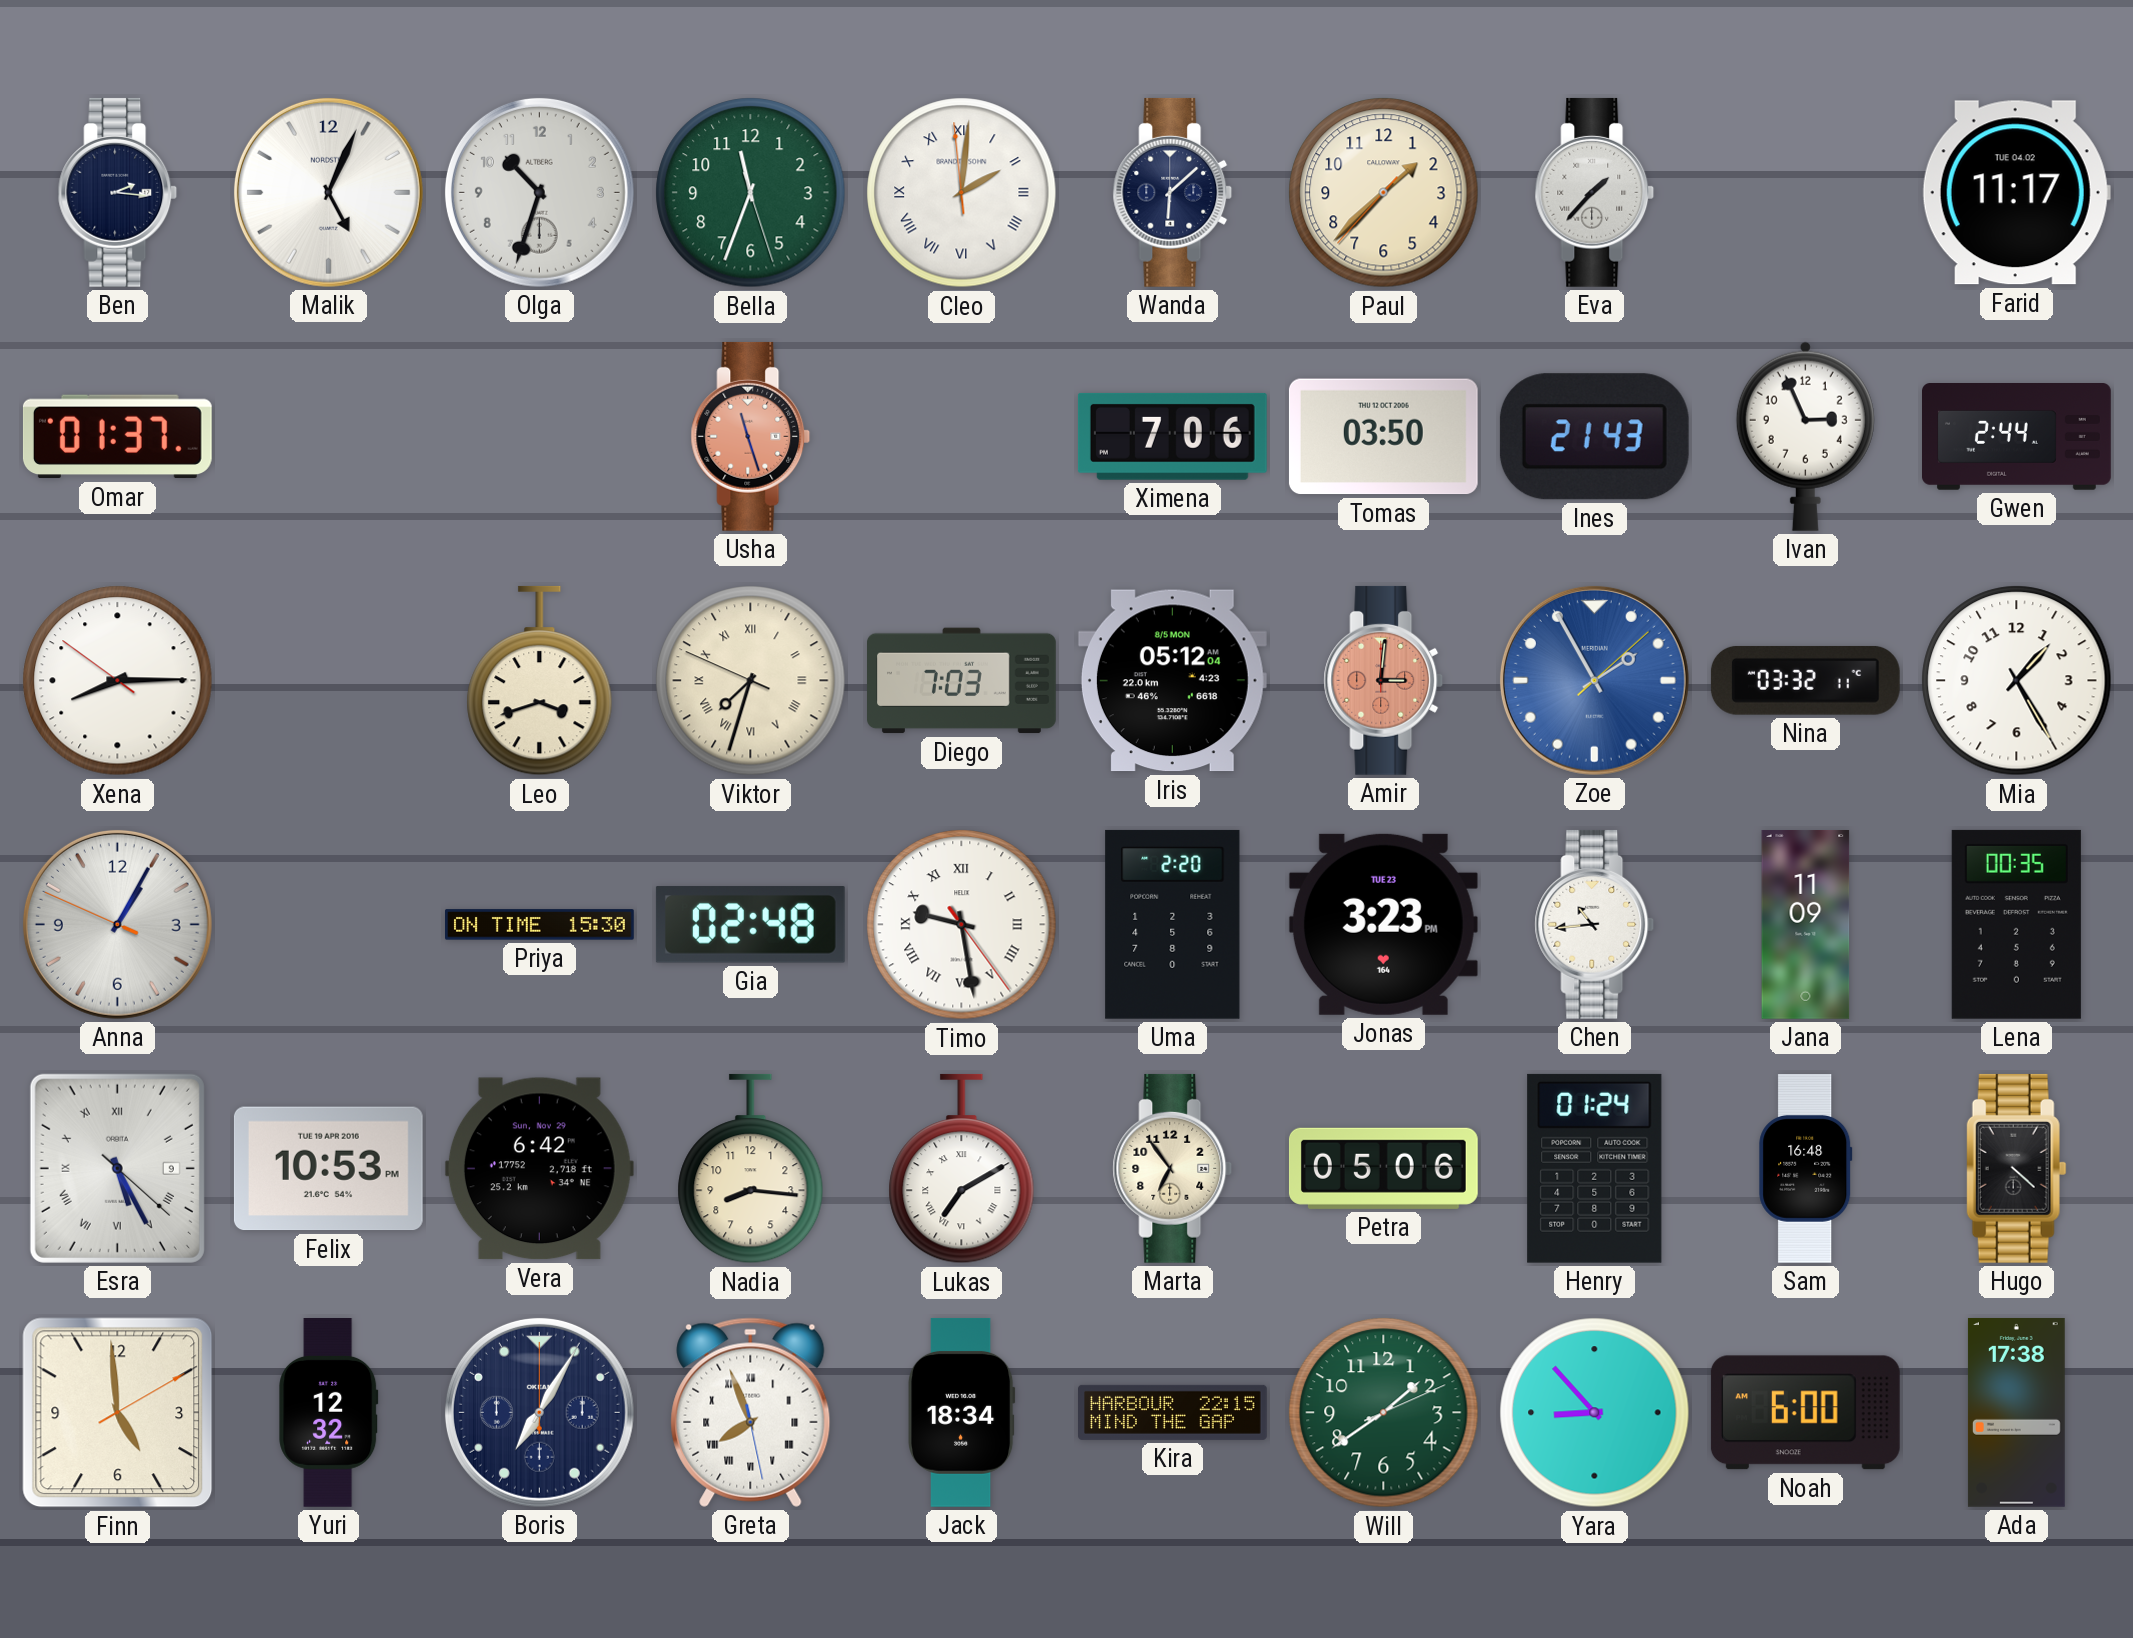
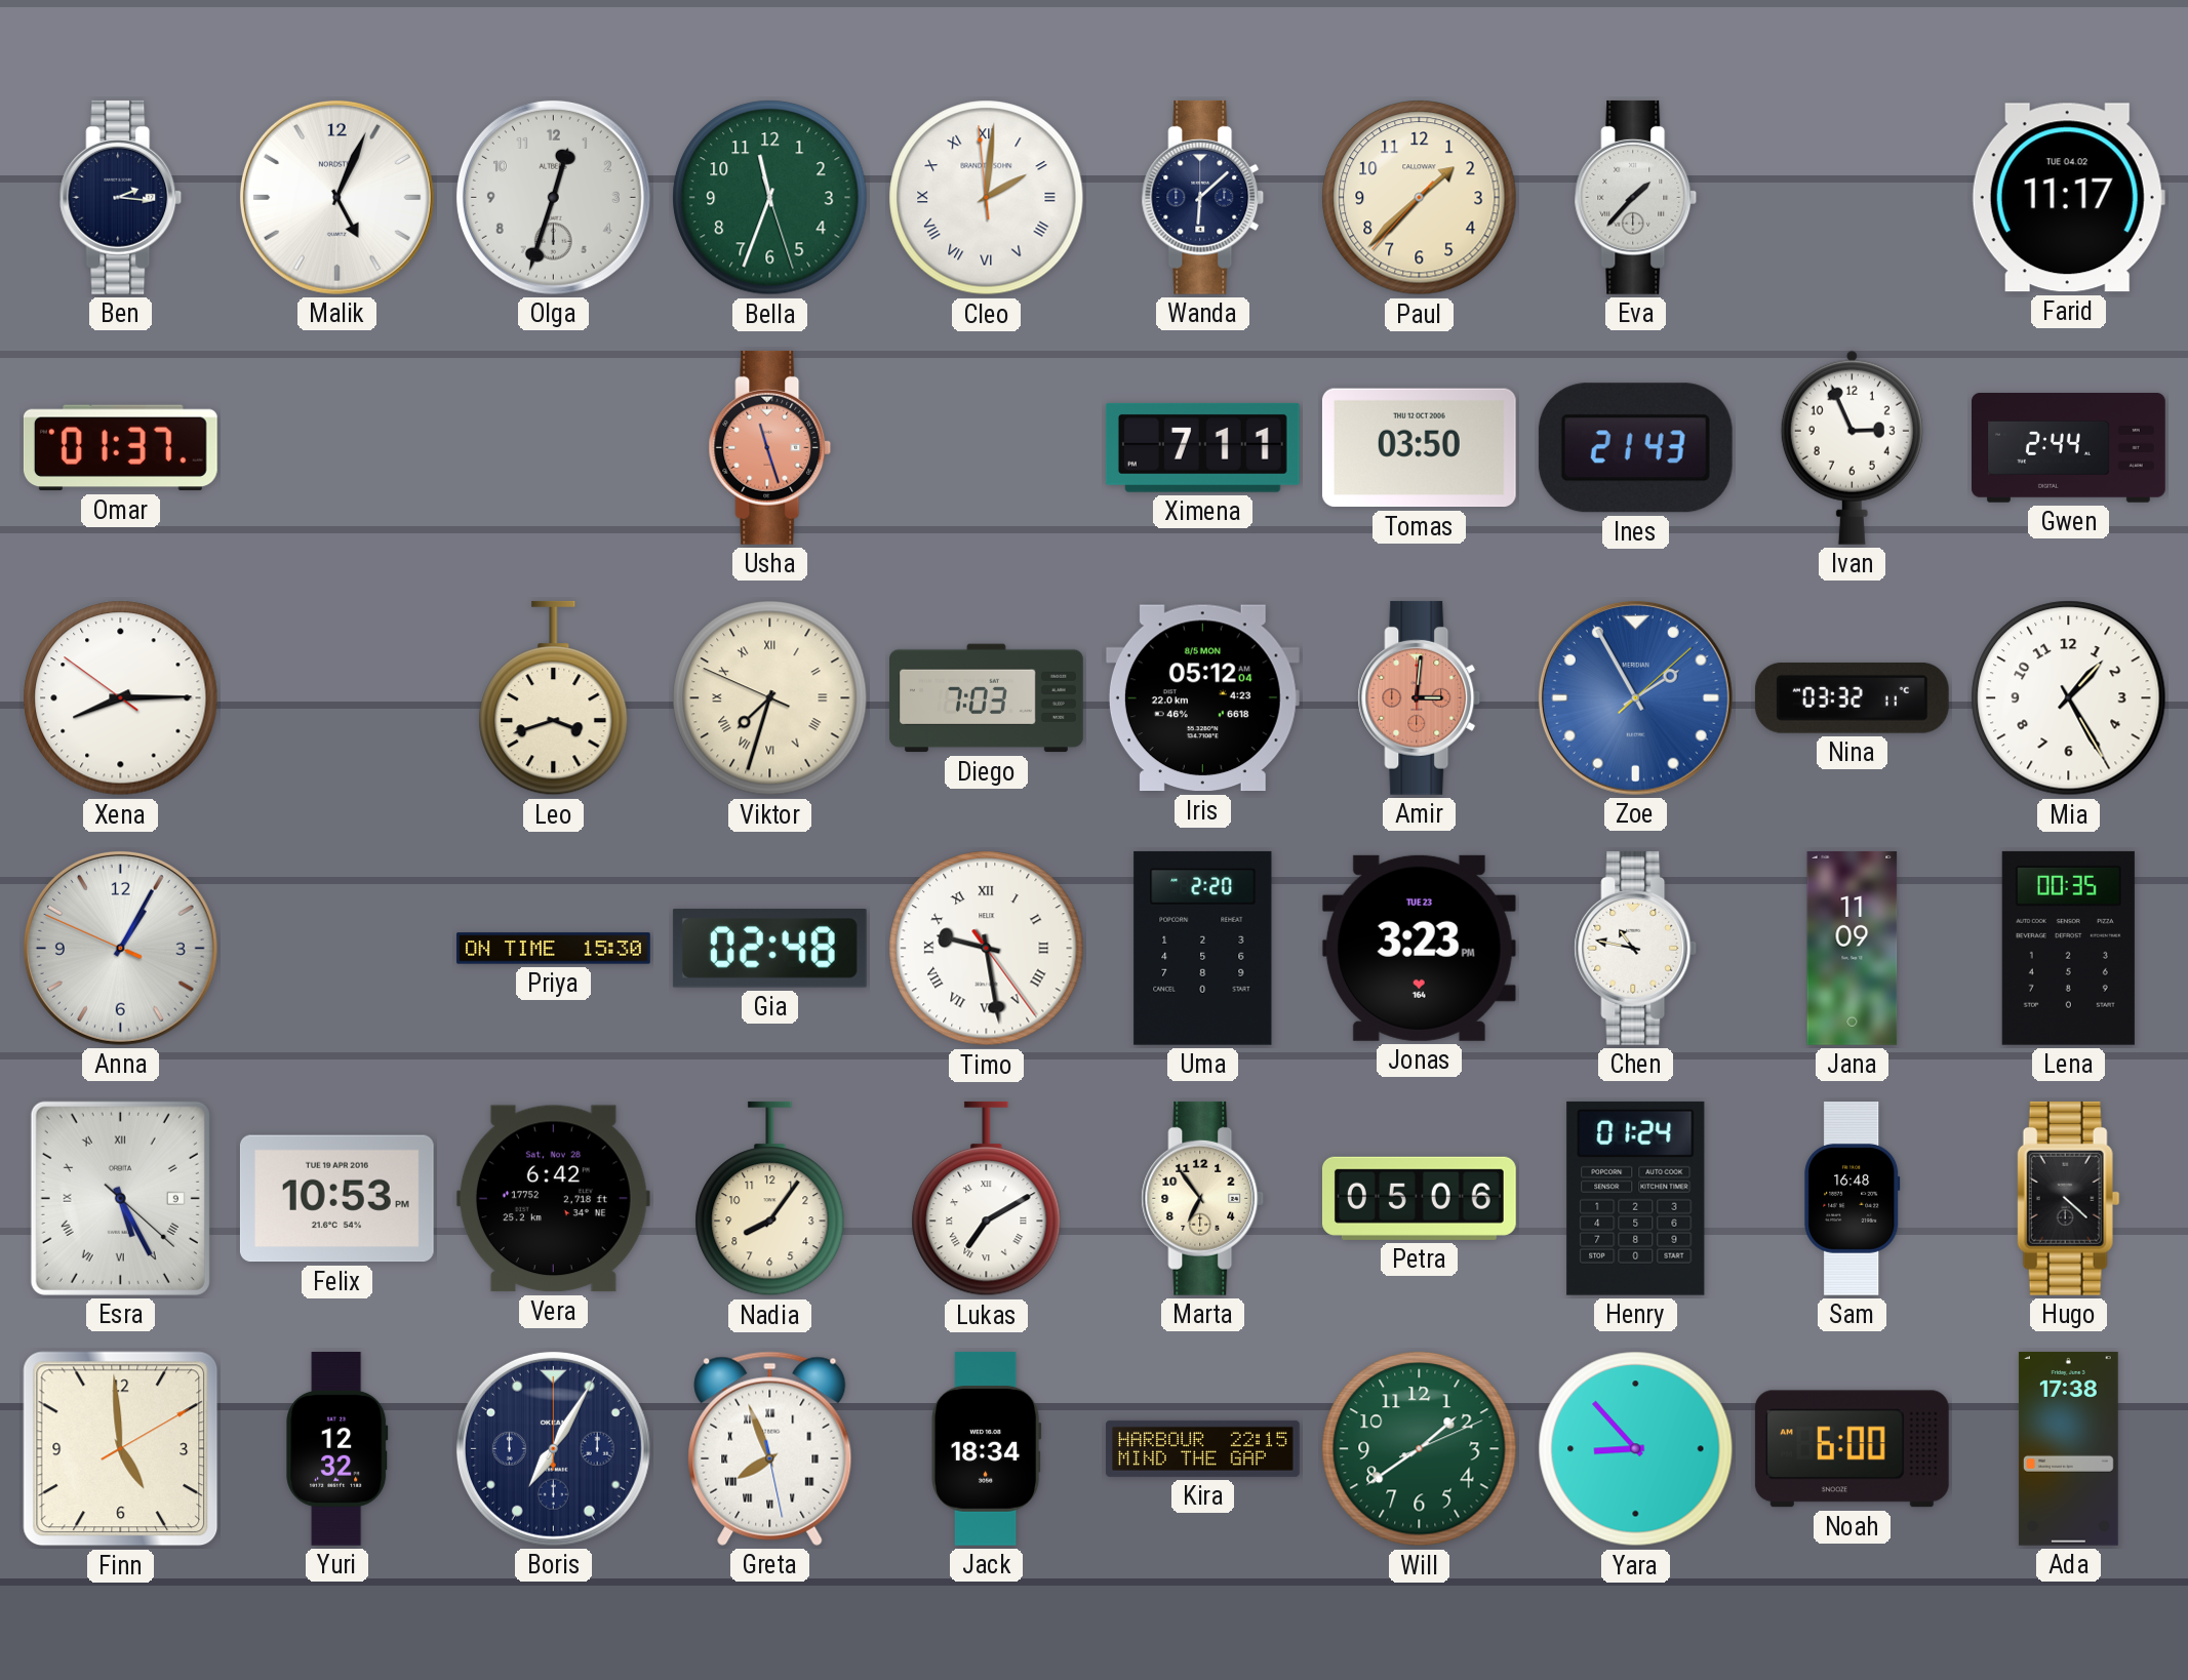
Olga: 10:33 -> 12:33
Ximena: 7:06 -> 7:11
Chen: 10:44 -> 10:47
Vera date: Sun, Nov 29 -> Sat, Nov 28
Nadia: 8:16 -> 8:06
